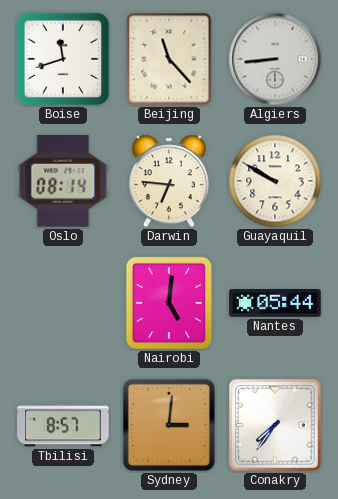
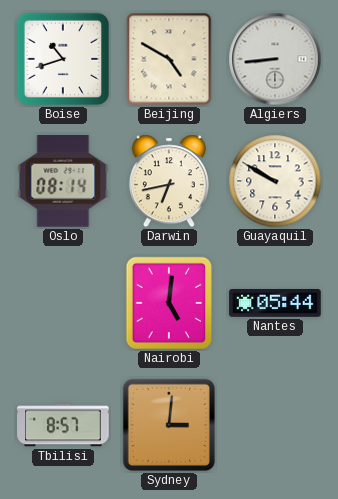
Boise: 11:42 -> 10:42
Beijing: 11:23 -> 4:50
Darwin: 6:46 -> 6:43
Conakry: 7:36 -> none
